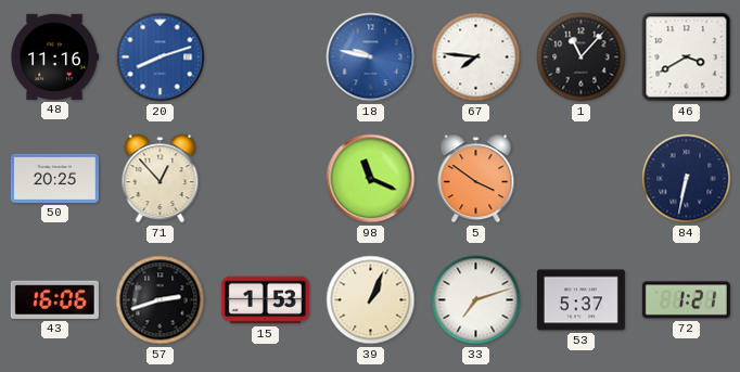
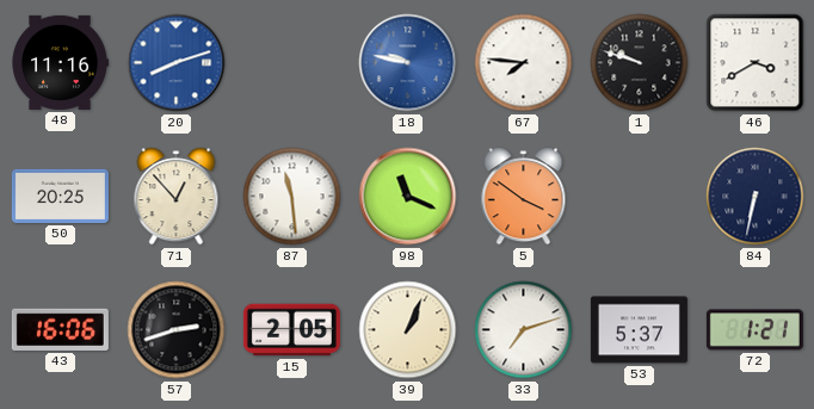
1: 11:07 -> 9:48
87: none -> 11:29
15: 1:53 -> 2:05
